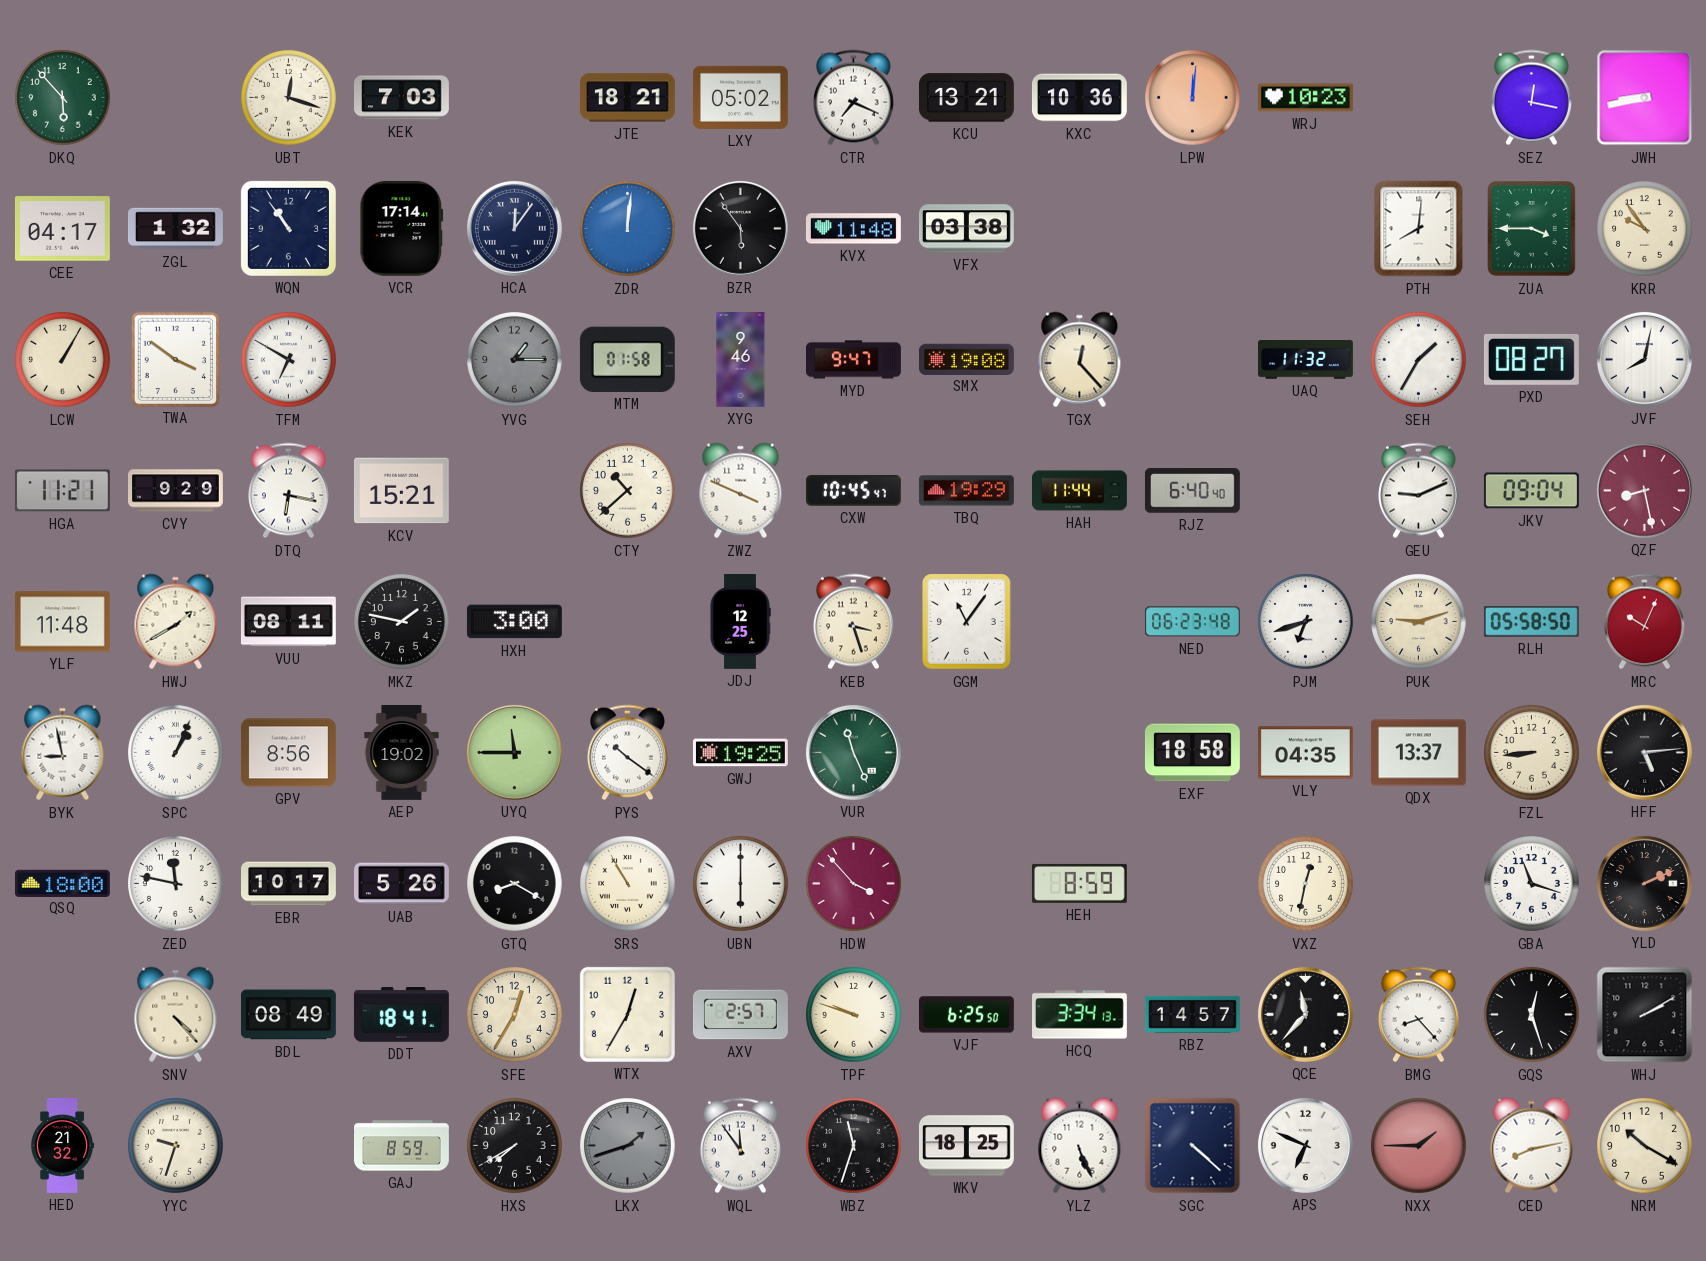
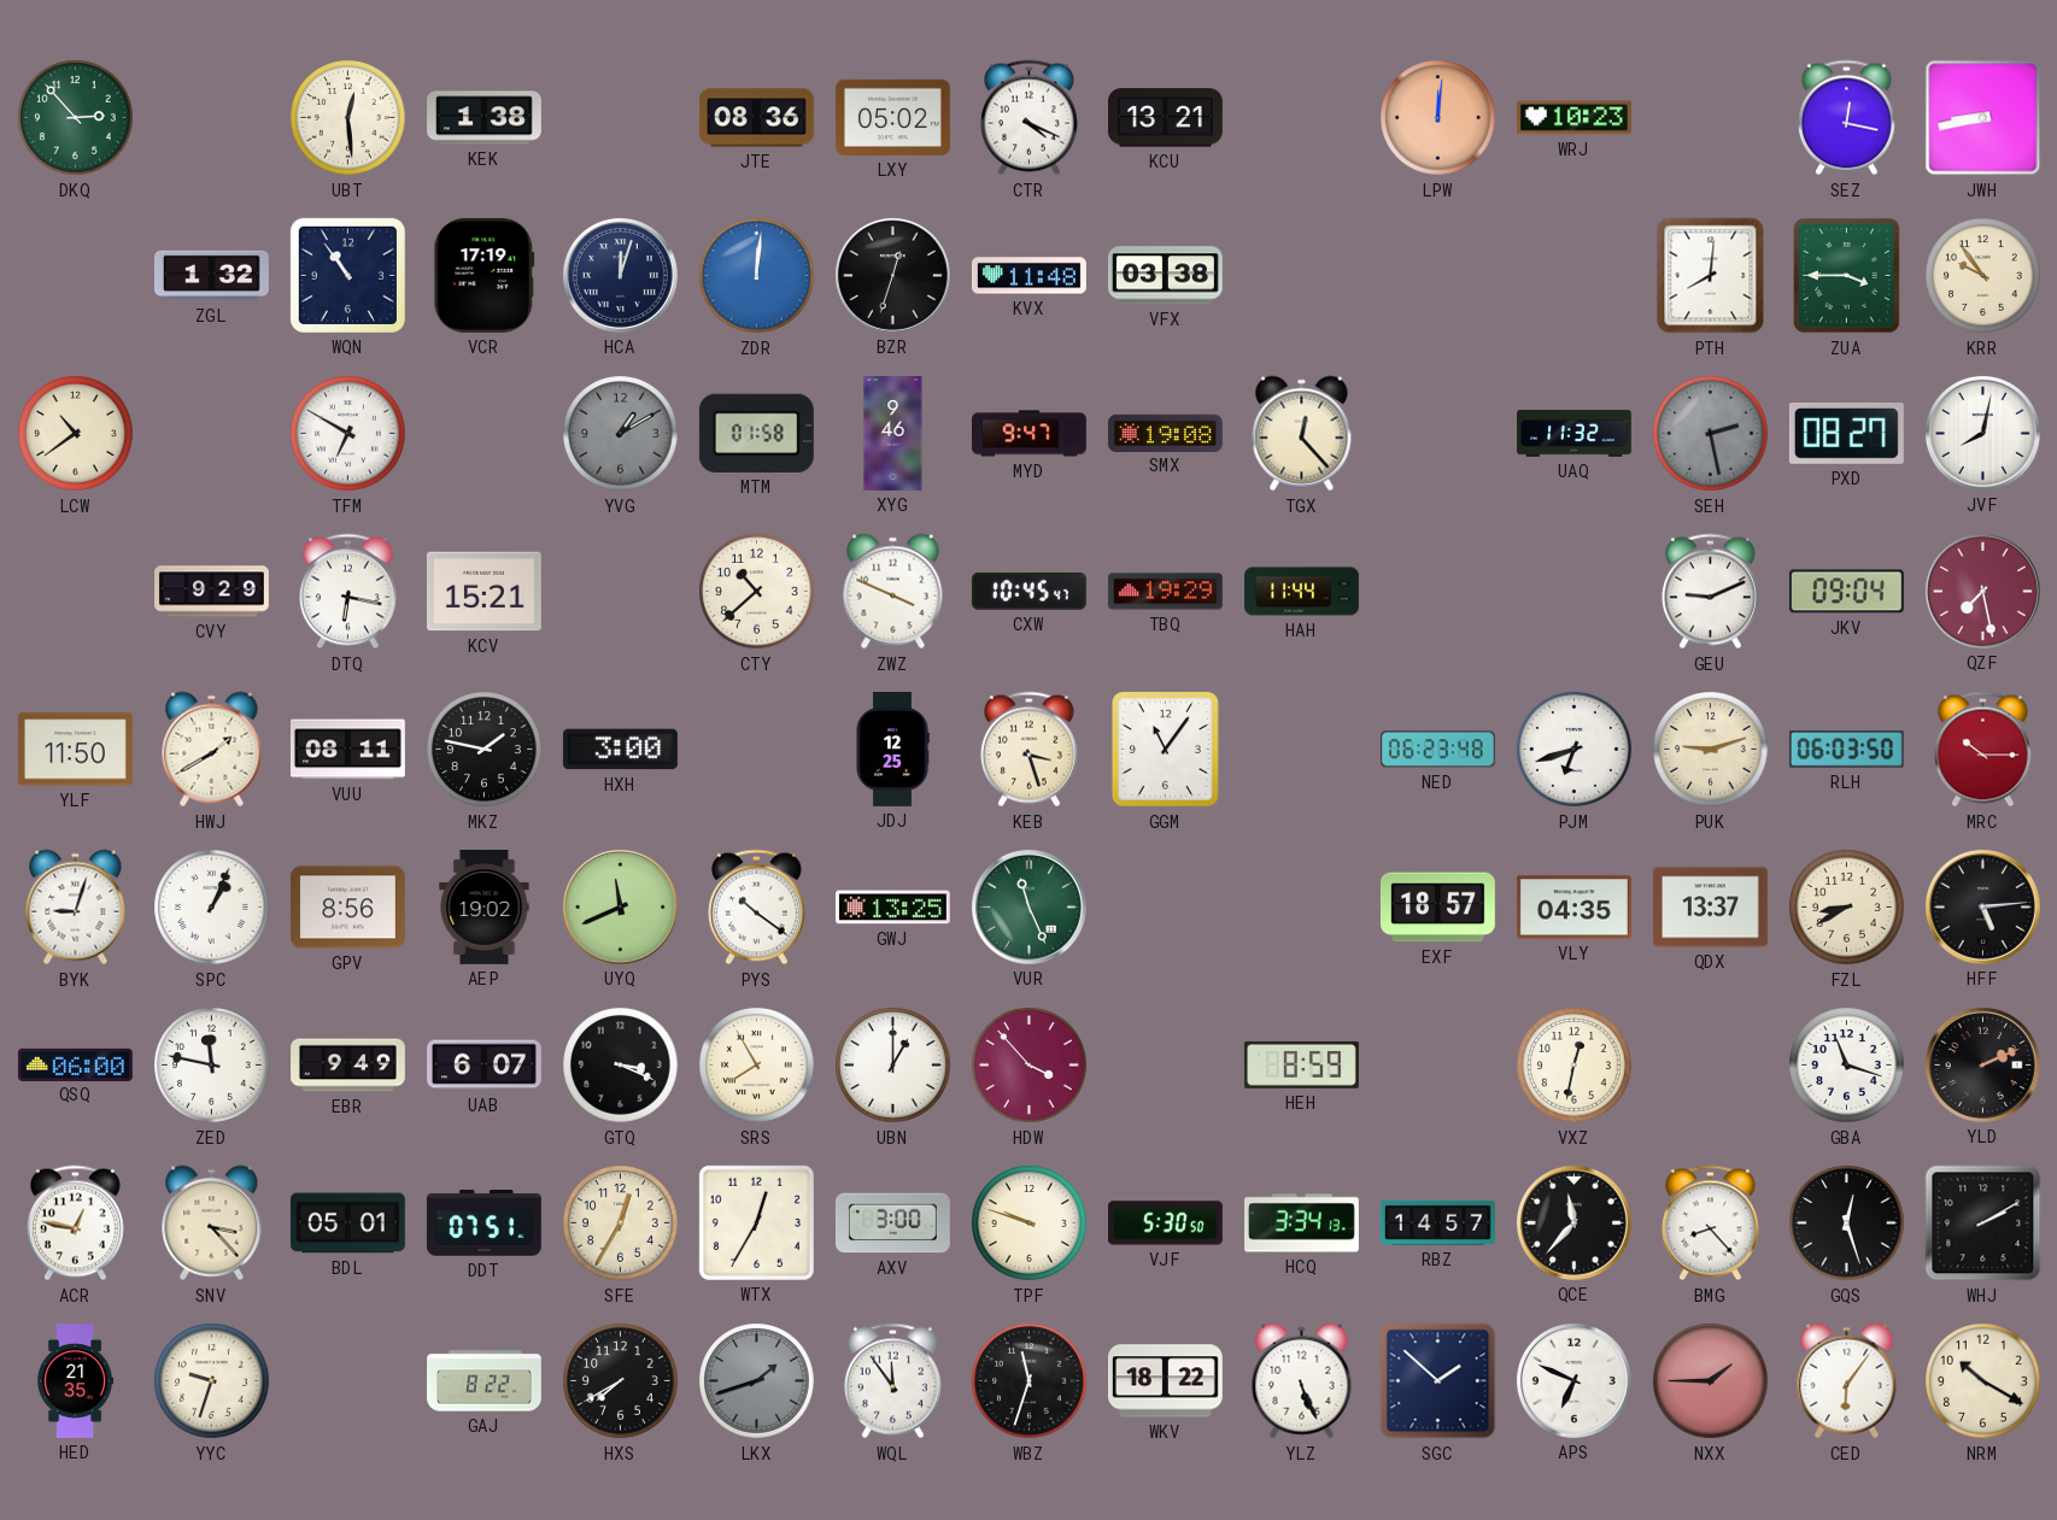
DKQ: 5:53 -> 2:53
UBT: 12:18 -> 12:29
KEK: 7:03 -> 1:38
JTE: 18:21 -> 08:36
CTR: 7:19 -> 4:19
KXC: 10:36 -> none
CEE: 04:17 -> none
VCR: 17:14 -> 17:19
HCA: 12:06 -> 12:03
BZR: 5:54 -> 12:33
LCW: 1:05 -> 10:39
TWA: 3:51 -> none
YVG: 1:15 -> 1:10
SEH: 1:35 -> 2:28
SEH dial: white -> grey
HGA: 11:21 -> none
RJZ: 6:40 -> none
QZF: 8:28 -> 7:28
YLF: 11:48 -> 11:50
RLH: 05:58 -> 06:03
MRC: 10:04 -> 10:15
BYK: 8:58 -> 9:03
UYQ: 11:45 -> 11:41
GWJ: 19:25 -> 13:25
EXF: 18:58 -> 18:57
FZL: 8:44 -> 8:40
QSQ: 18:00 -> 06:00
EBR: 10:17 -> 9:49
UAB: 5:26 -> 6:07
GTQ: 8:20 -> 3:19
SRS: 10:55 -> 7:55
UBN: 6:00 -> 1:00
ACR: none -> 12:47
SNV: 4:23 -> 3:23
BDL: 08:49 -> 05:01
DDT: 18:41 -> 07:51
AXV: 2:57 -> 3:00
VJF: 6:25 -> 5:30
HED: 21:32 -> 21:35
GAJ: 8:59 -> 8:22
WKV: 18:25 -> 18:22
SGC: 4:22 -> 1:52
CED: 8:13 -> 6:06
